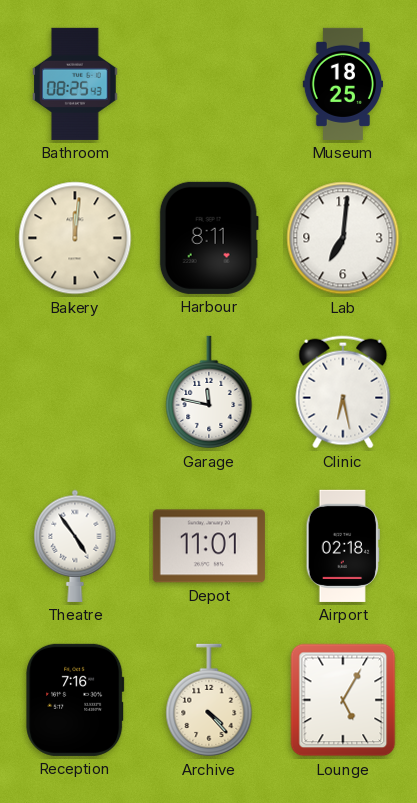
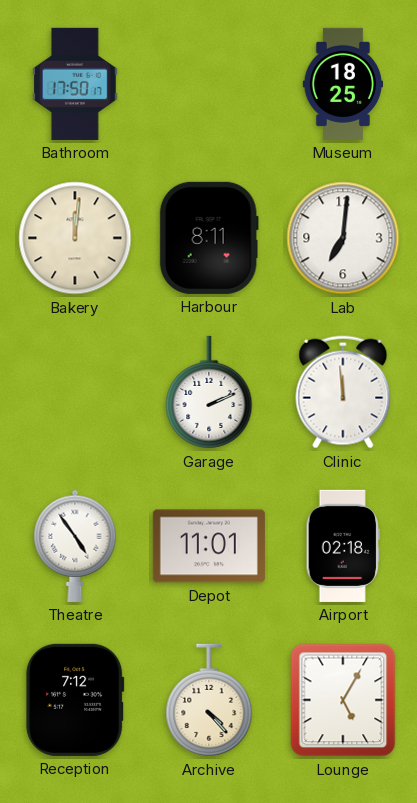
Bathroom: 08:25 -> 17:50
Garage: 11:47 -> 2:11
Clinic: 6:28 -> 11:59
Reception: 7:16 -> 7:12
